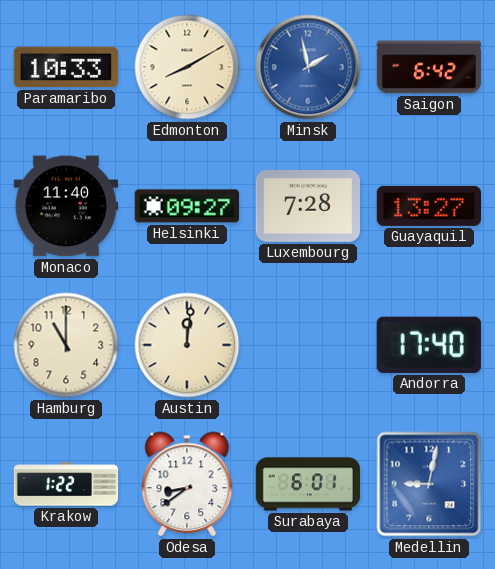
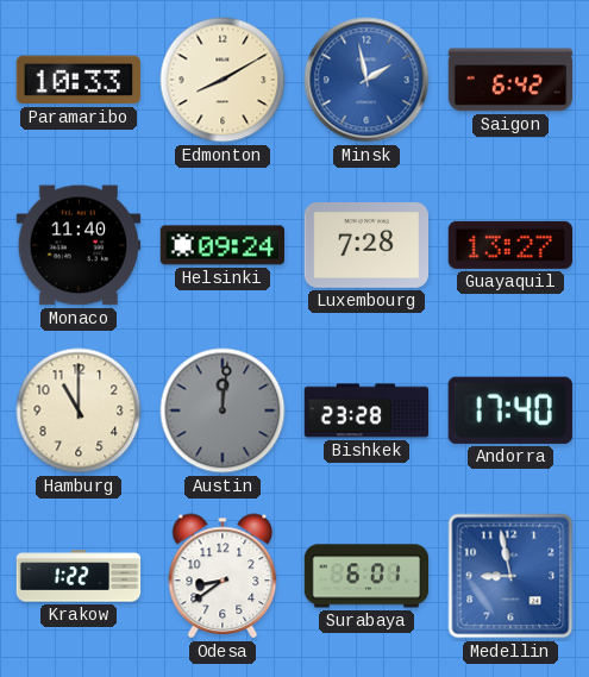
Helsinki: 09:27 -> 09:24
Austin dial: cream -> grey
Bishkek: none -> 23:28
Medellin: 9:02 -> 8:58
